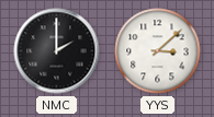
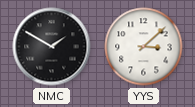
NMC: 2:00 -> 1:50
